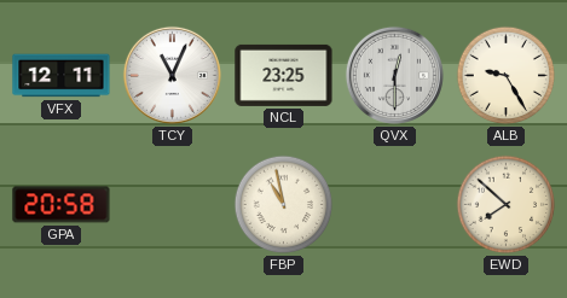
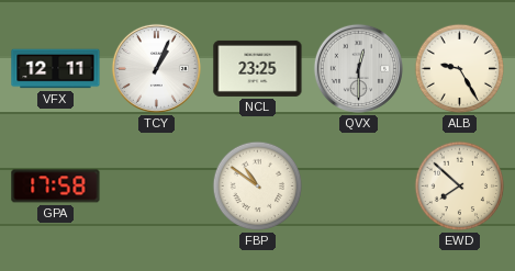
TCY: 11:04 -> 1:04
GPA: 20:58 -> 17:58
FBP: 10:58 -> 10:51
